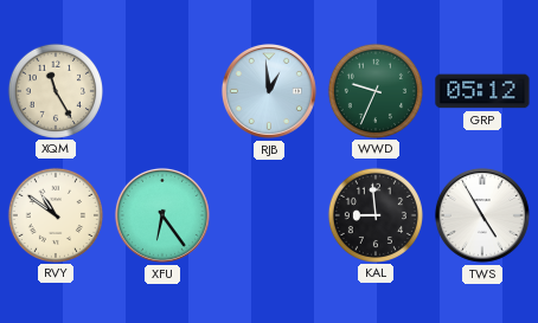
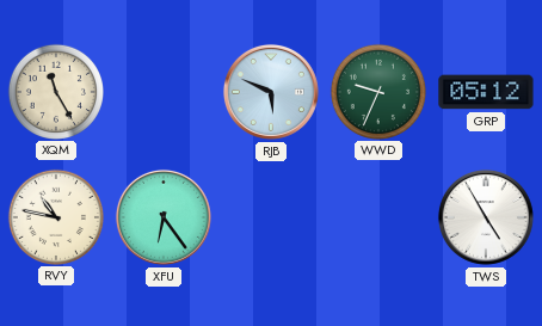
RJB: 12:59 -> 5:49
RVY: 10:51 -> 10:47
KAL: 8:59 -> none
